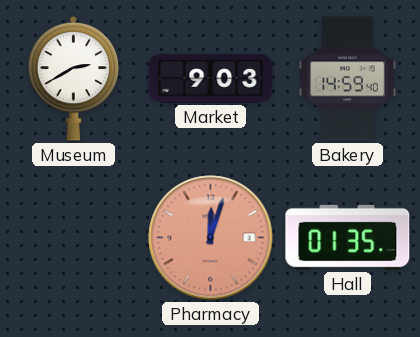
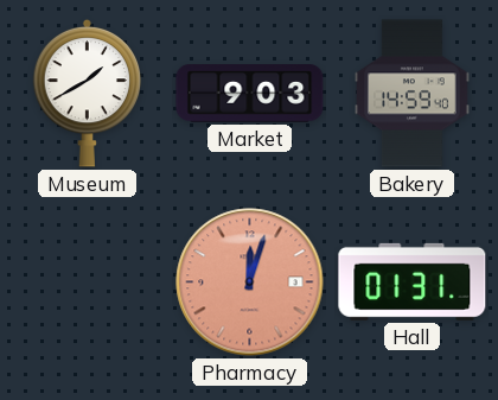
Museum: 2:40 -> 1:40
Hall: 01:35 -> 01:31
